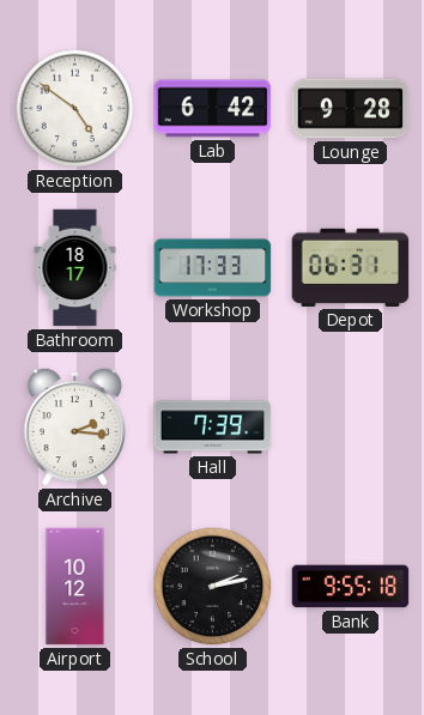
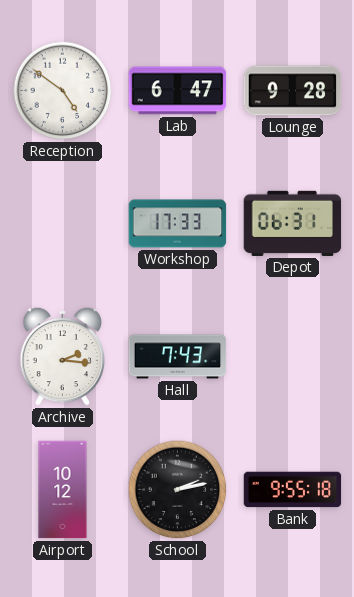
Lab: 6:42 -> 6:47
Bathroom: 18:17 -> none
Hall: 7:39 -> 7:43
